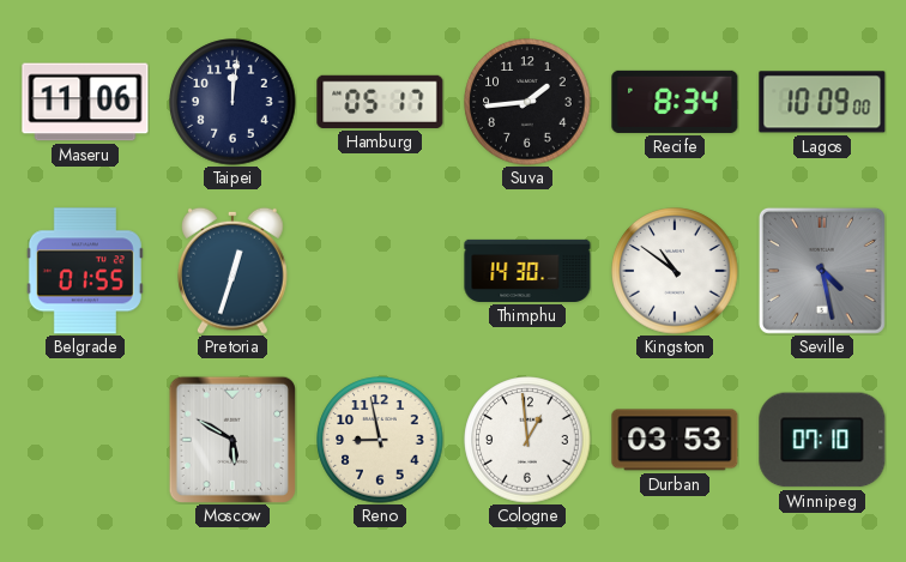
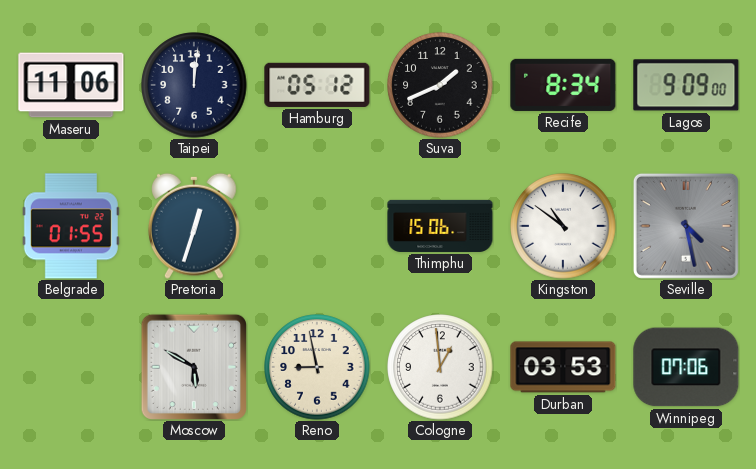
Hamburg: 05:17 -> 05:12
Suva: 1:44 -> 1:41
Lagos: 10:09 -> 9:09
Thimphu: 14:30 -> 15:06
Winnipeg: 07:10 -> 07:06
